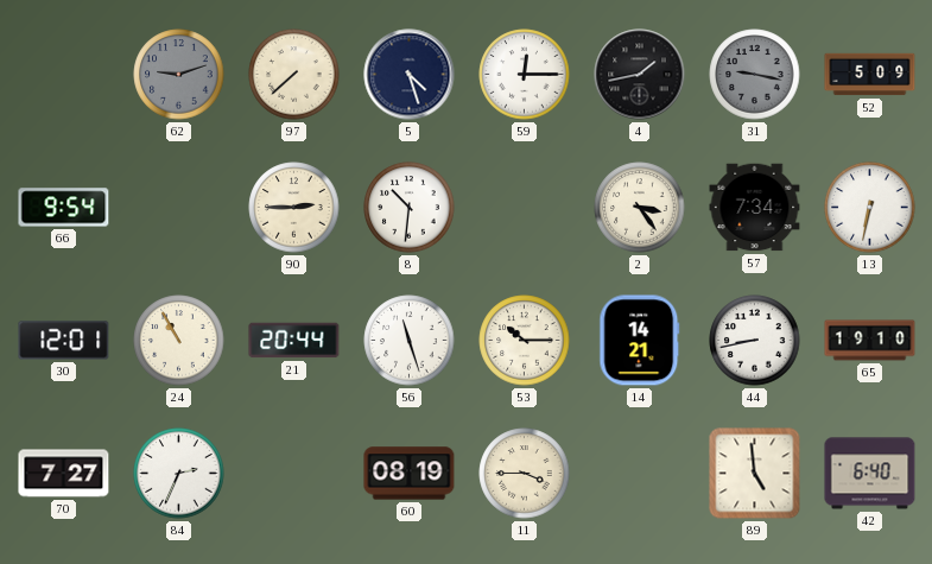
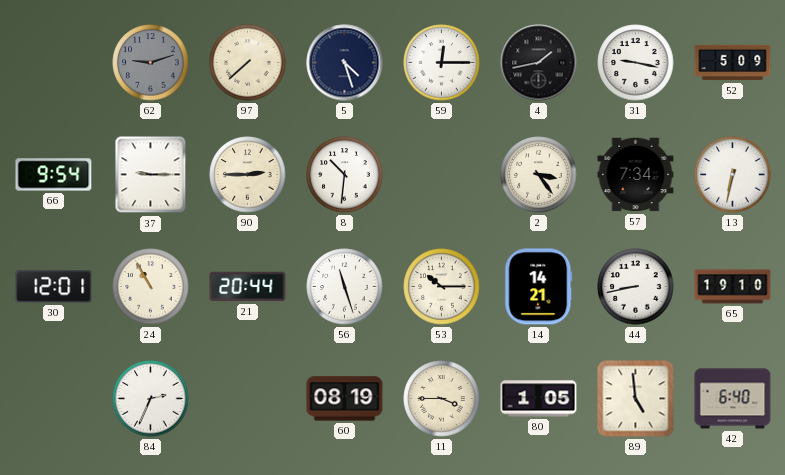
31 dial: grey -> white
37: none -> 9:15
70: 7:27 -> none
80: none -> 1:05
